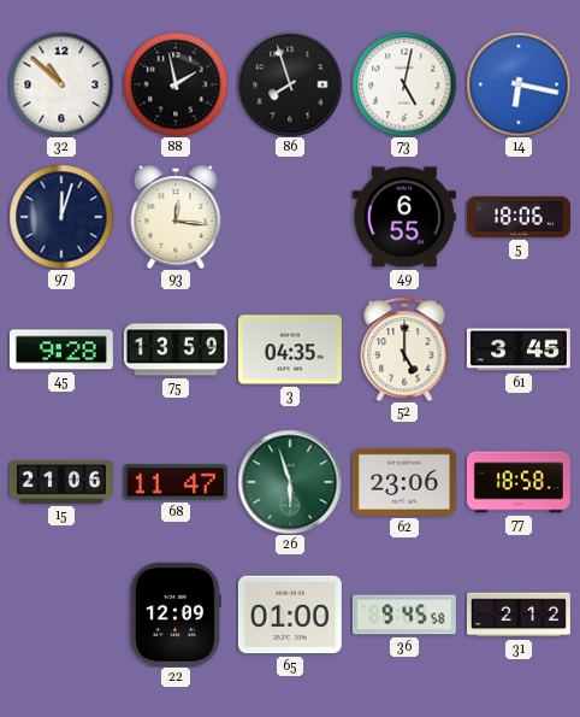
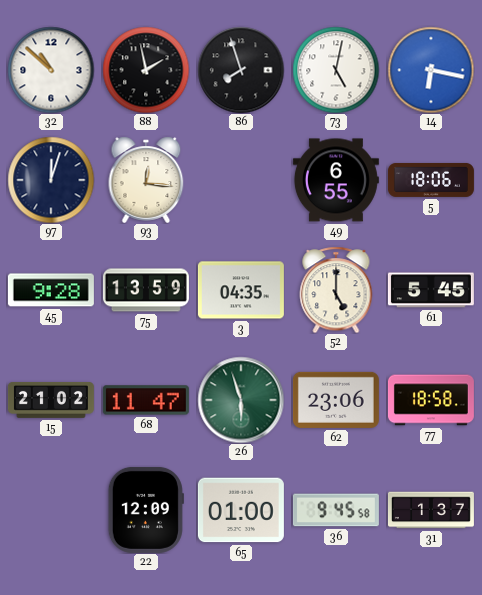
61: 3:45 -> 5:45
15: 21:06 -> 21:02
31: 2:12 -> 1:37
